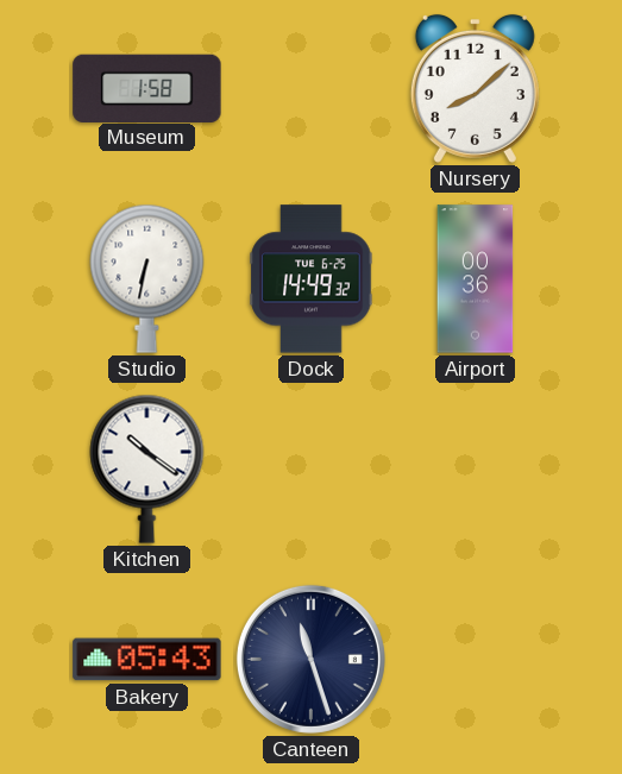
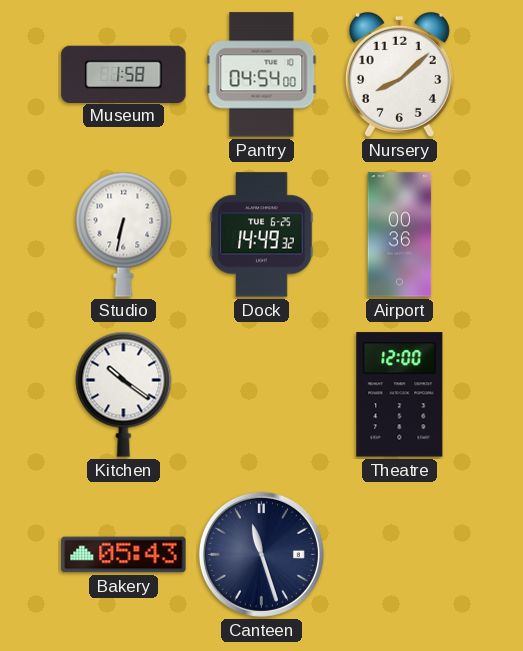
Pantry: none -> 04:54
Theatre: none -> 12:00
